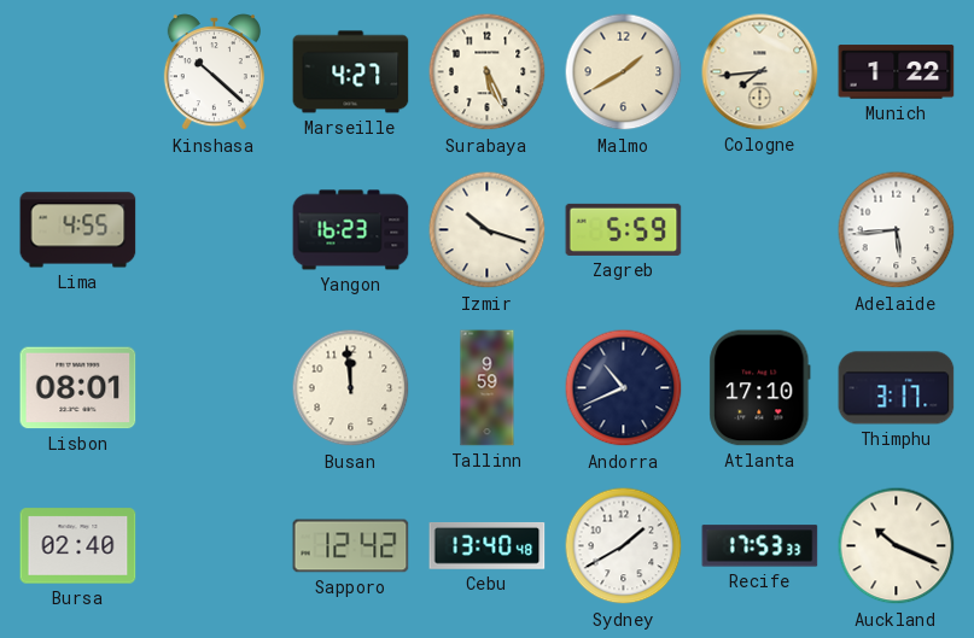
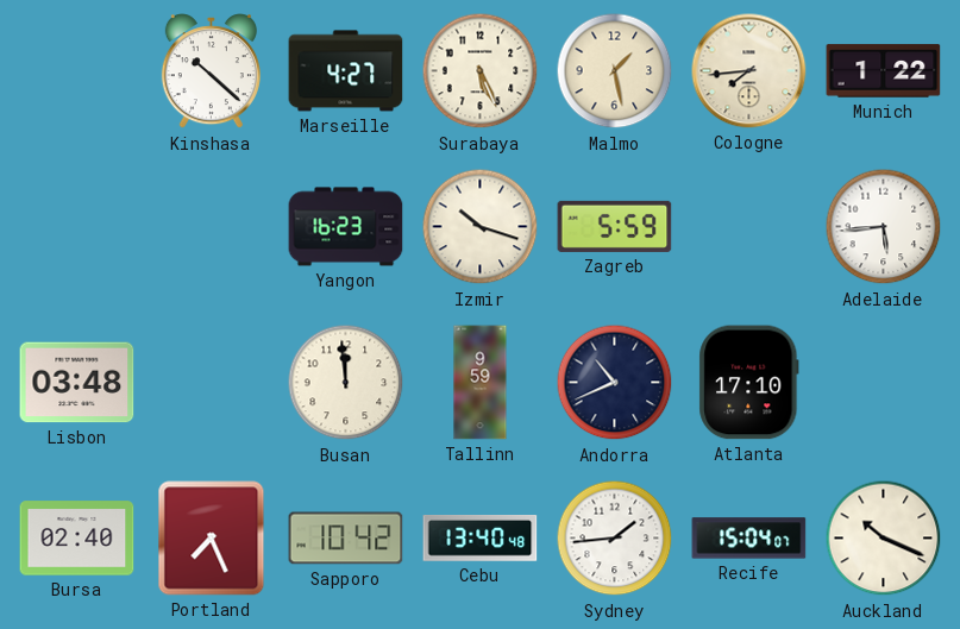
Malmo: 1:40 -> 1:28
Lima: 4:55 -> none
Lisbon: 08:01 -> 03:48
Thimphu: 3:17 -> none
Portland: none -> 7:26
Sapporo: 12:42 -> 10:42
Sydney: 1:40 -> 1:44
Recife: 17:53 -> 15:04
